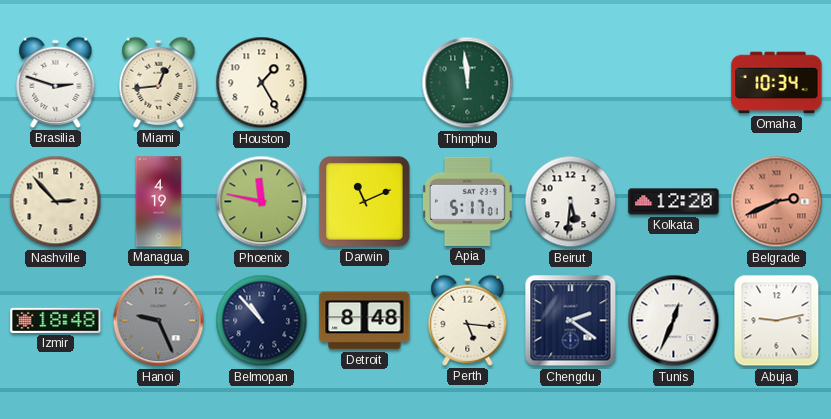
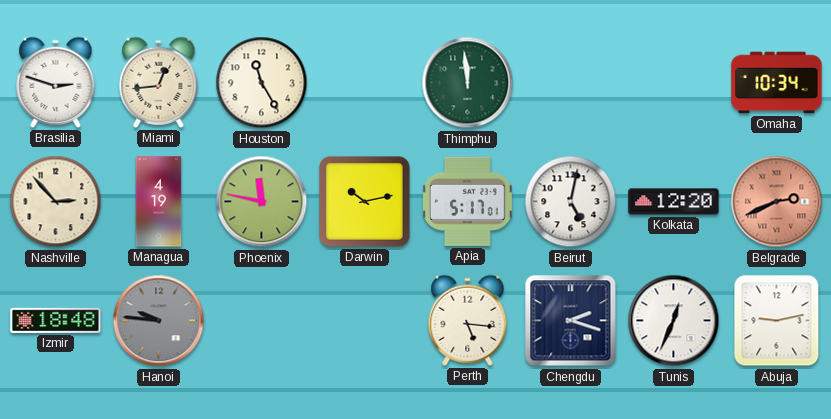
Houston: 1:25 -> 11:25
Darwin: 11:11 -> 10:13
Beirut: 5:31 -> 5:02
Hanoi: 9:26 -> 9:46
Belmopan: 10:53 -> none
Detroit: 8:48 -> none
Chengdu: 2:21 -> 2:18
